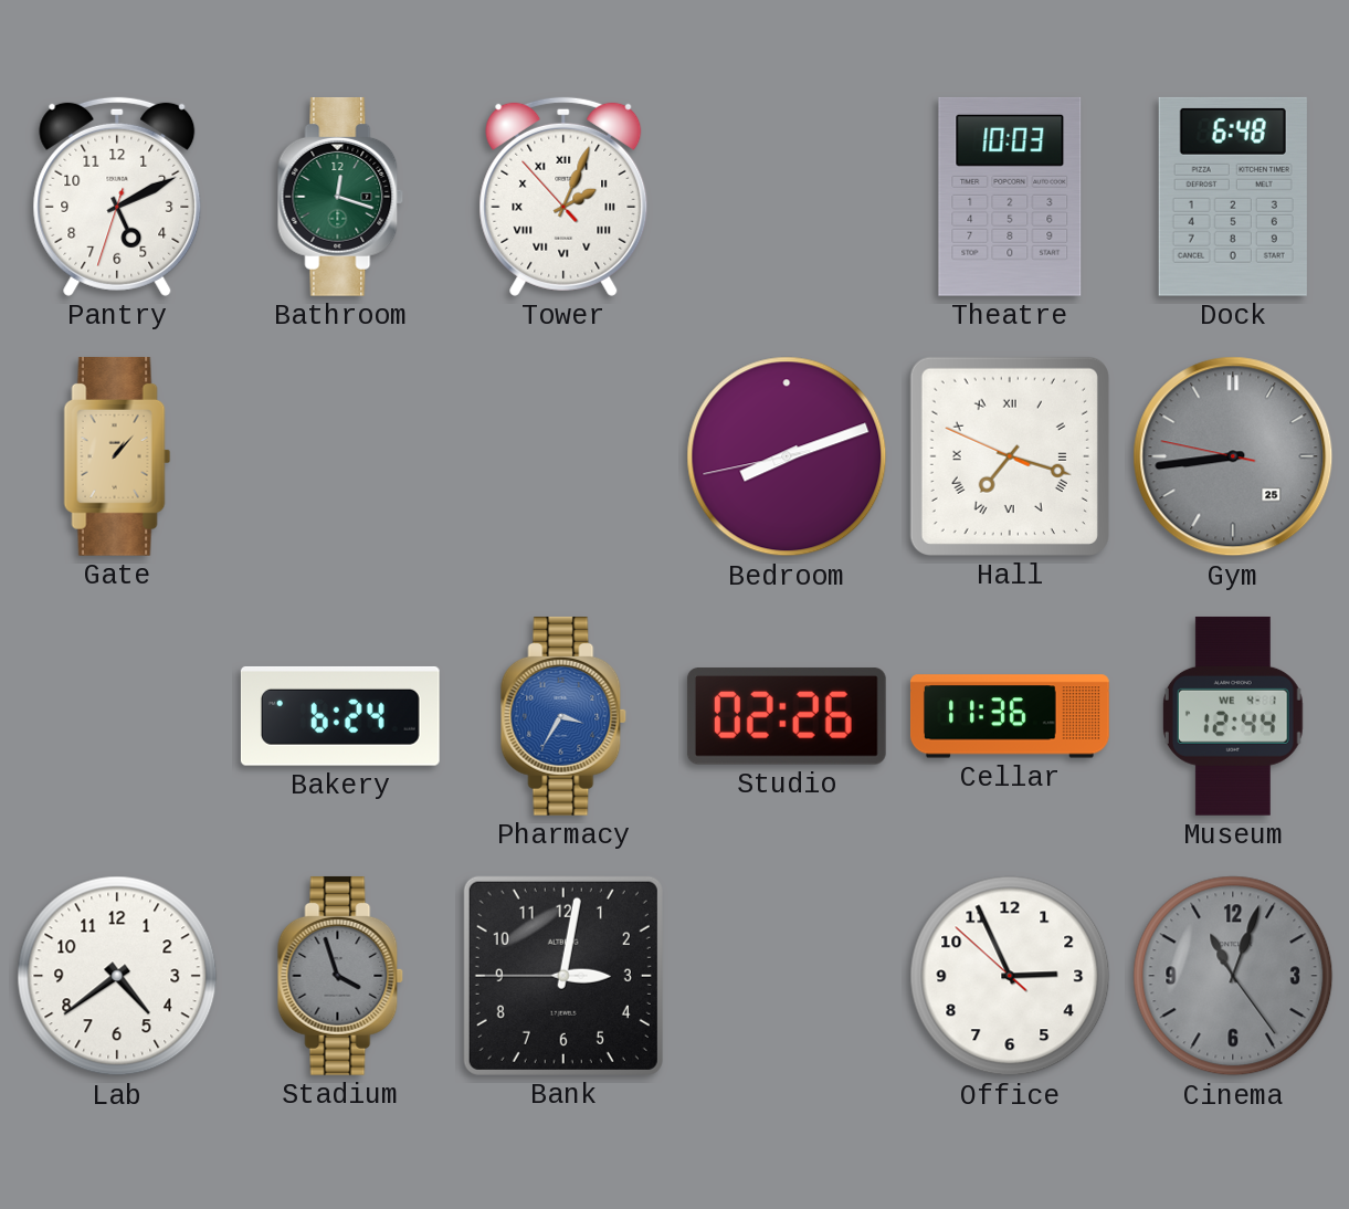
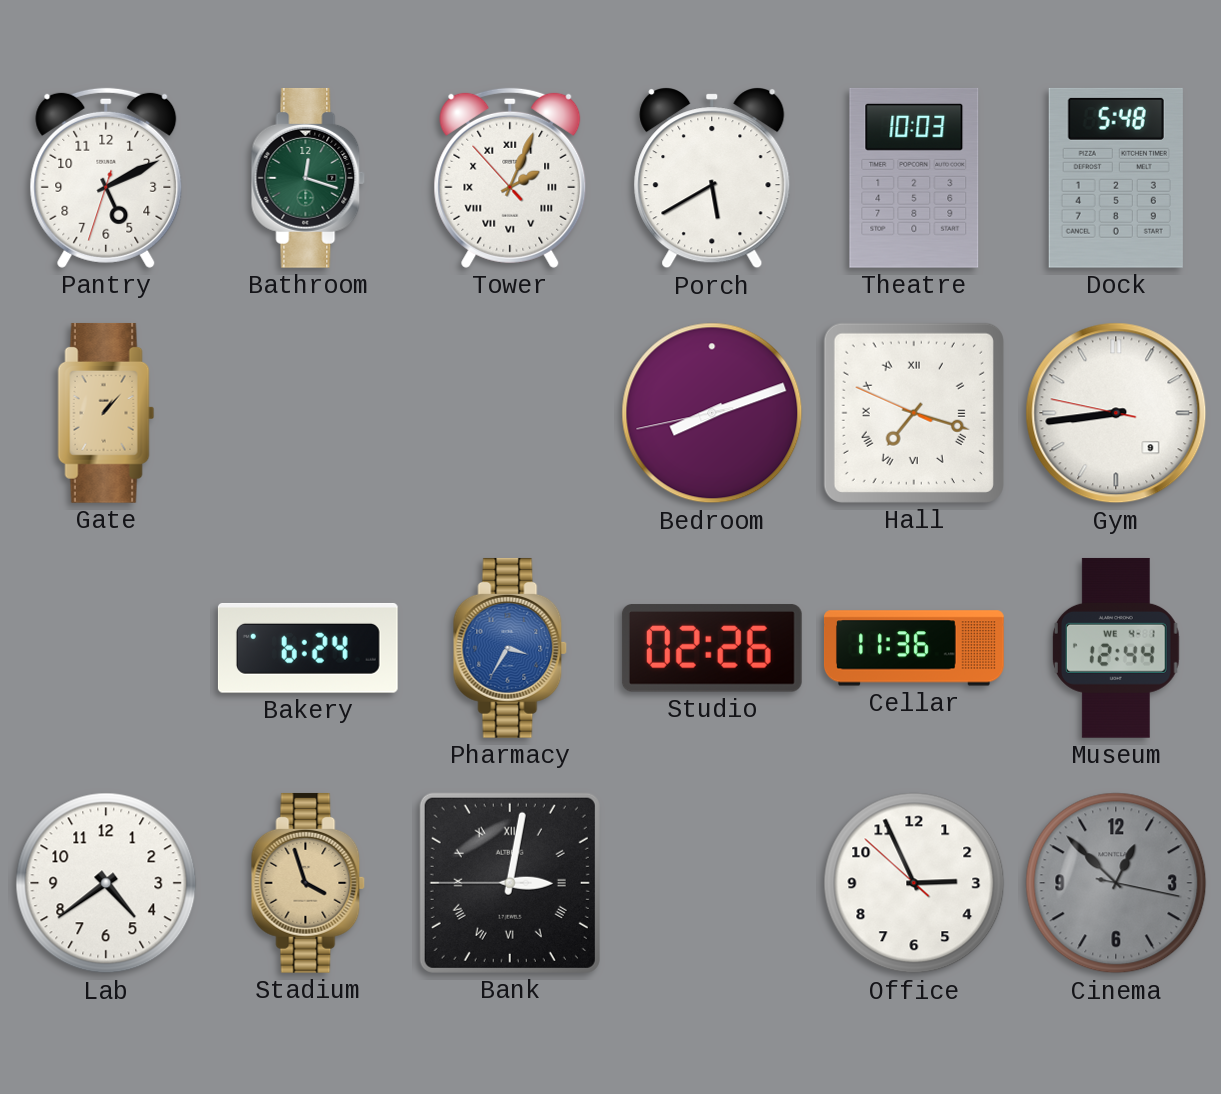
Porch: none -> 5:40
Dock: 6:48 -> 5:48
Gym date: 25 -> 9
Gym dial: grey -> white
Stadium dial: grey -> champagne
Bank numerals: Arabic -> Roman
Cinema: 11:03 -> 12:52
